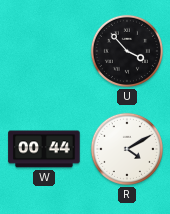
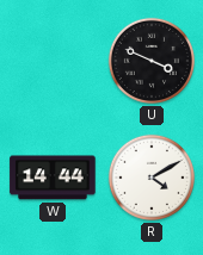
U: 3:53 -> 3:49
W: 00:44 -> 14:44
